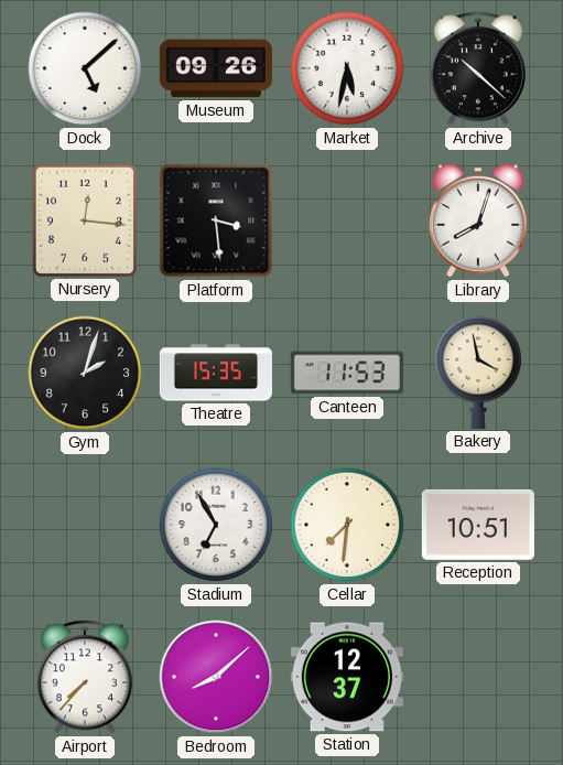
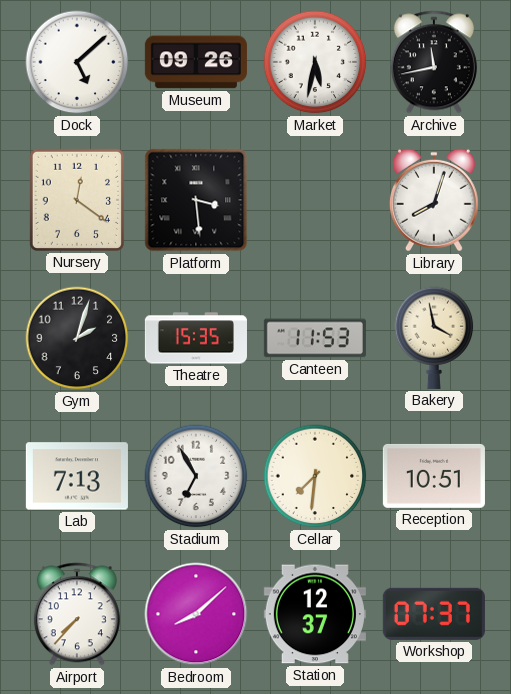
Archive: 10:22 -> 11:43
Nursery: 12:16 -> 12:21
Lab: none -> 7:13
Workshop: none -> 07:37
